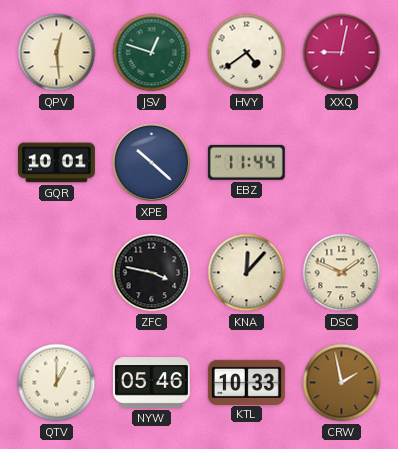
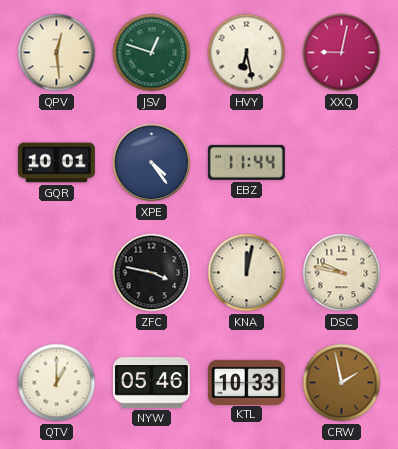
HVY: 4:39 -> 6:28
XPE: 10:22 -> 4:24
KNA: 12:07 -> 12:02
DSC: 1:49 -> 9:47
